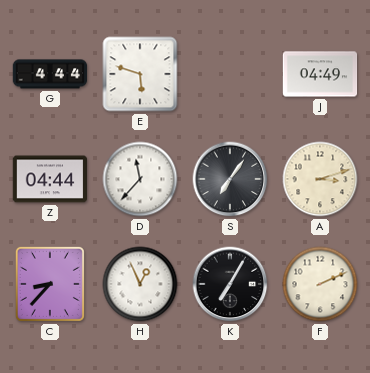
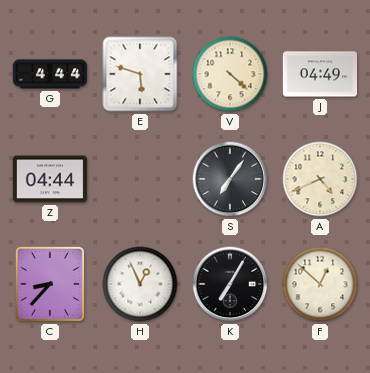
V: none -> 4:22
D: 11:37 -> none
A: 3:12 -> 4:41
F: 2:11 -> 12:52
